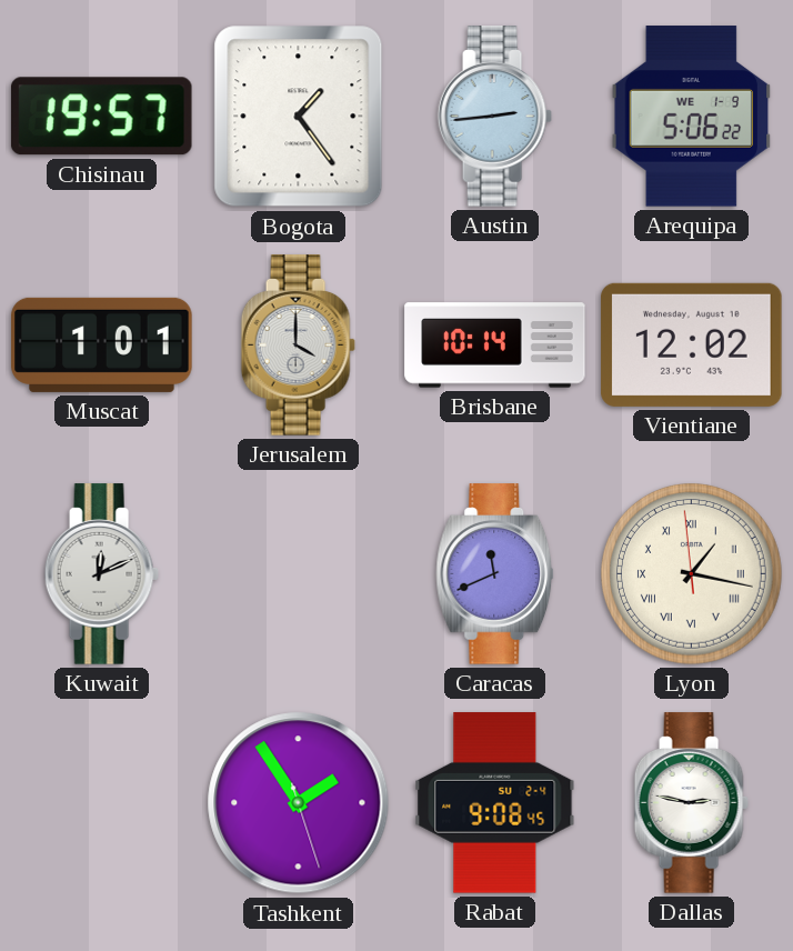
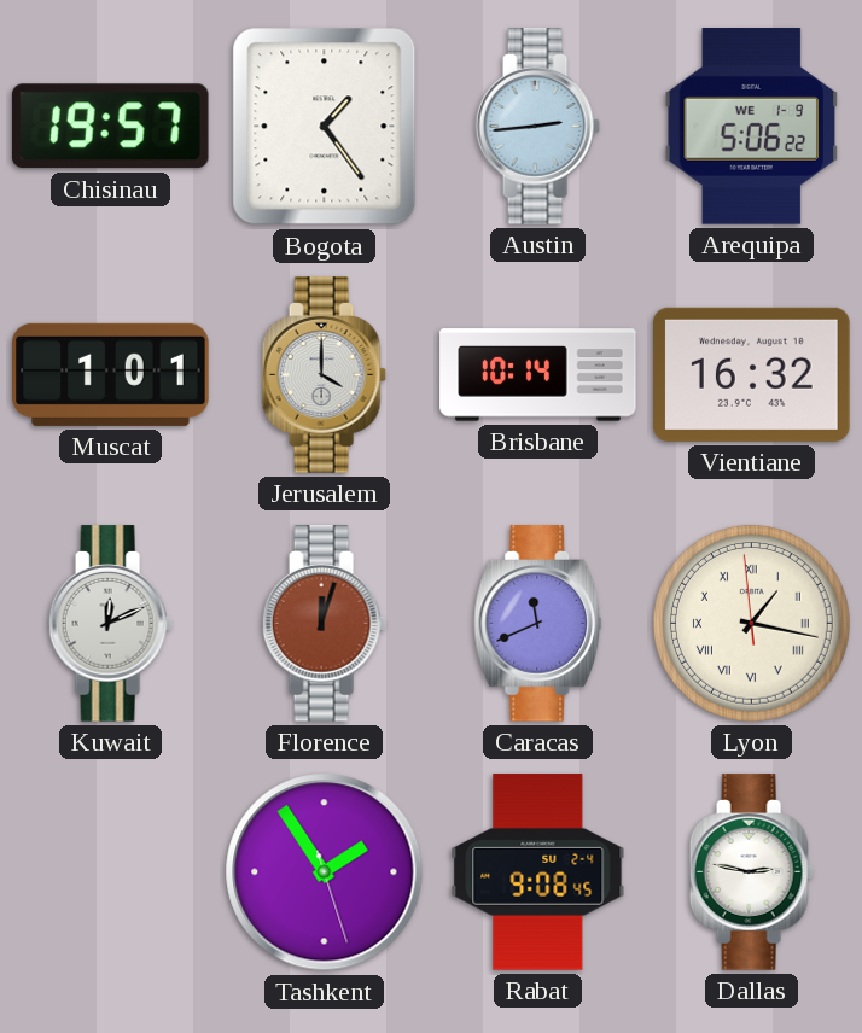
Vientiane: 12:02 -> 16:32
Florence: none -> 12:03
